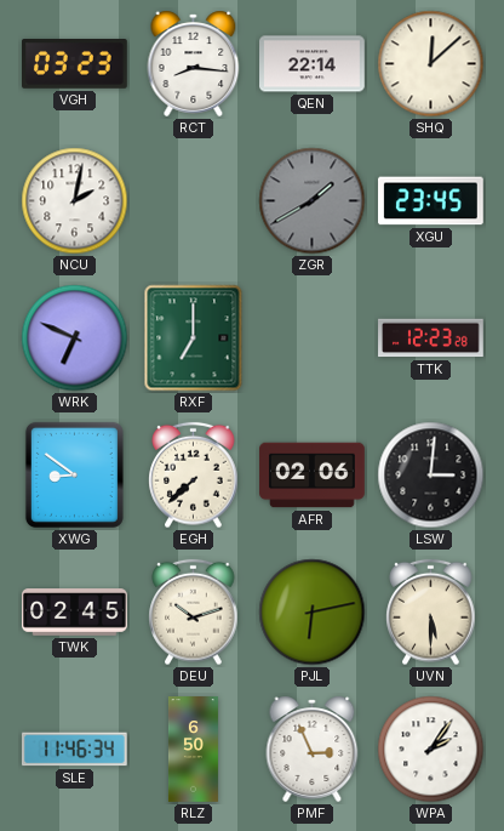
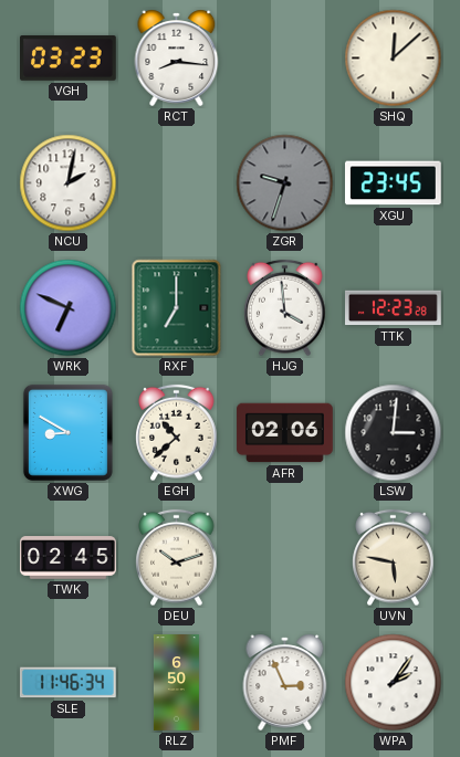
QEN: 22:14 -> none
ZGR: 1:40 -> 9:33
HJG: none -> 3:59
XWG: 8:51 -> 8:50
EGH: 7:38 -> 10:38
PJL: 6:13 -> none
UVN: 5:30 -> 5:47
